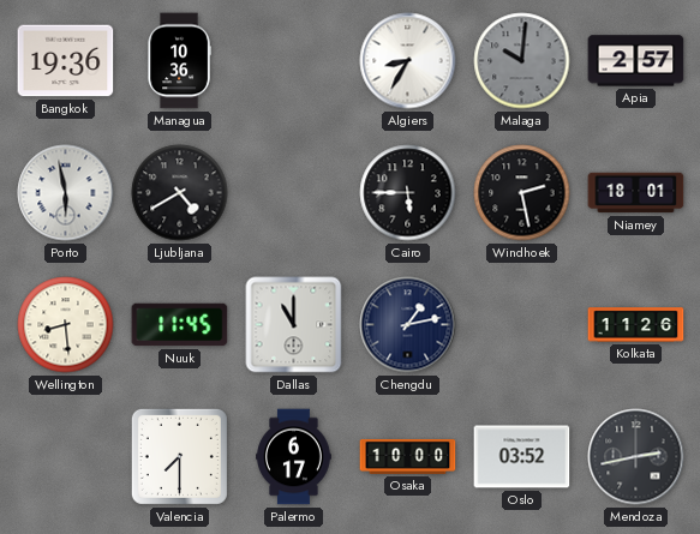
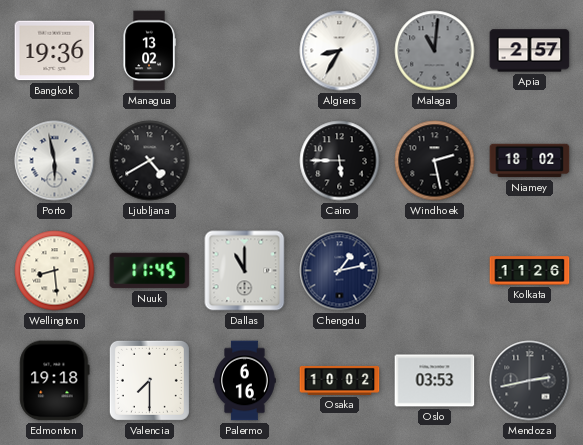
Managua: 10:36 -> 13:02
Malaga: 10:01 -> 11:01
Niamey: 18:01 -> 18:02
Edmonton: none -> 19:18
Palermo: 6:17 -> 6:16
Osaka: 10:00 -> 10:02
Oslo: 03:52 -> 03:53
